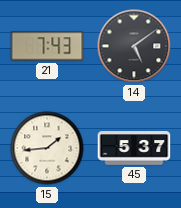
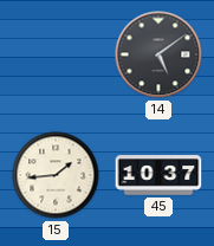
21: 7:43 -> none
45: 5:37 -> 10:37
